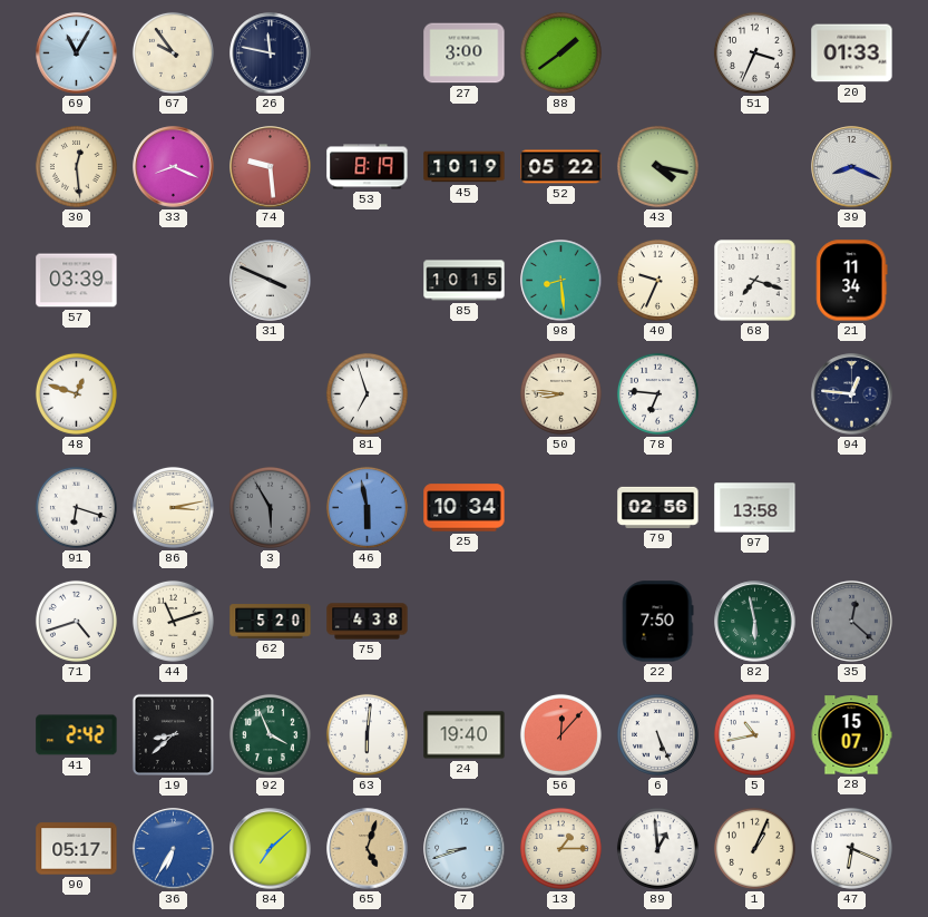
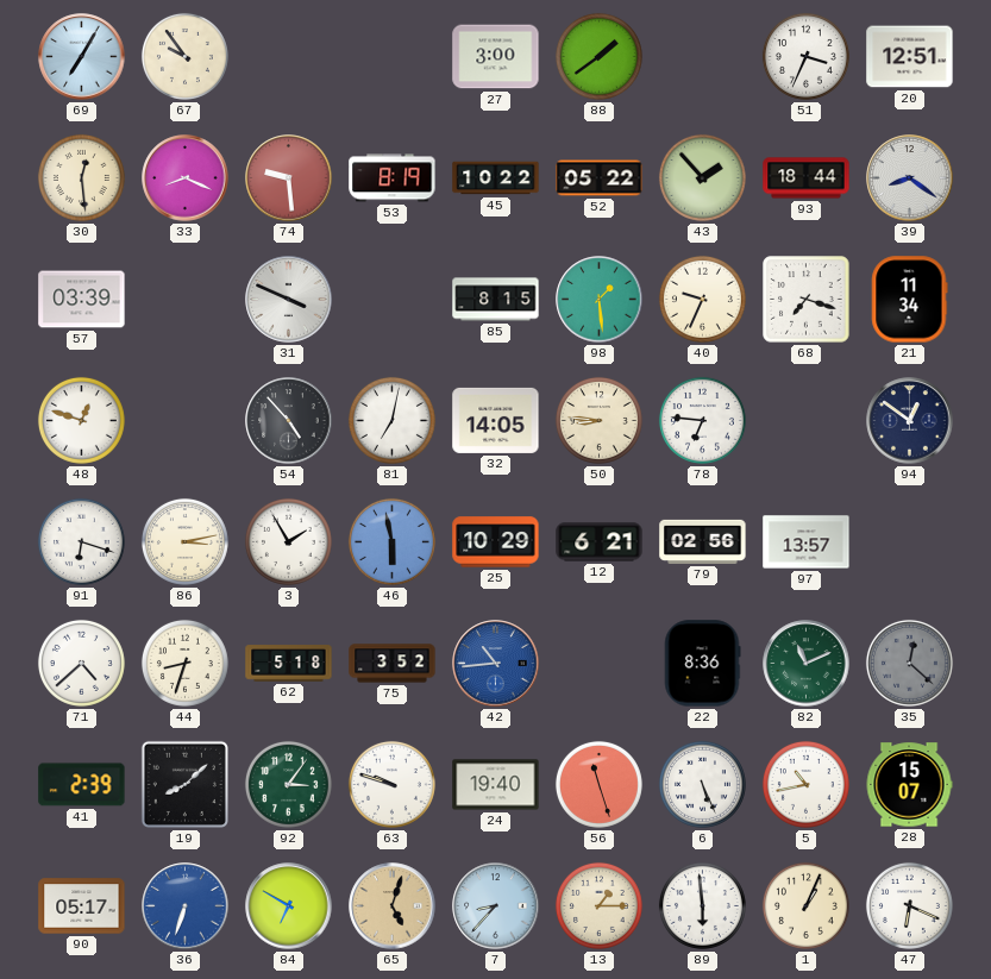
69: 11:05 -> 7:05
26: 11:47 -> none
20: 01:33 -> 12:51
45: 10:19 -> 10:22
43: 4:17 -> 1:53
93: none -> 18:44
39: 8:19 -> 8:21
85: 10:15 -> 8:15
98: 8:29 -> 1:29
54: none -> 4:53
81: 6:57 -> 7:02
32: none -> 14:05
94: 12:46 -> 12:51
3: 5:55 -> 1:55
3 dial: grey -> white
25: 10:34 -> 10:29
12: none -> 6:21
97: 13:58 -> 13:57
71: 4:42 -> 4:38
44: 11:12 -> 8:33
62: 5:20 -> 5:18
75: 4:38 -> 3:52
42: none -> 10:44
22: 7:50 -> 8:36
82: 5:58 -> 11:11
41: 2:42 -> 2:39
19: 8:38 -> 8:08
92: 3:56 -> 3:06
63: 6:01 -> 9:48
56: 12:07 -> 11:27
36: 6:35 -> 6:33
84: 7:08 -> 6:50
7: 8:42 -> 8:37
89: 12:59 -> 5:59
